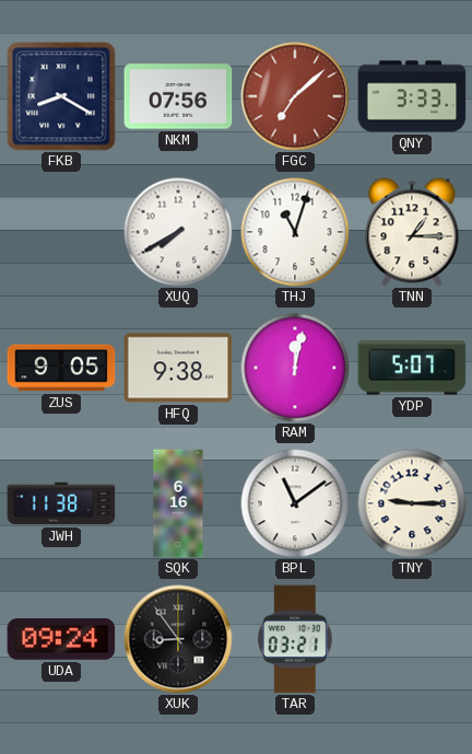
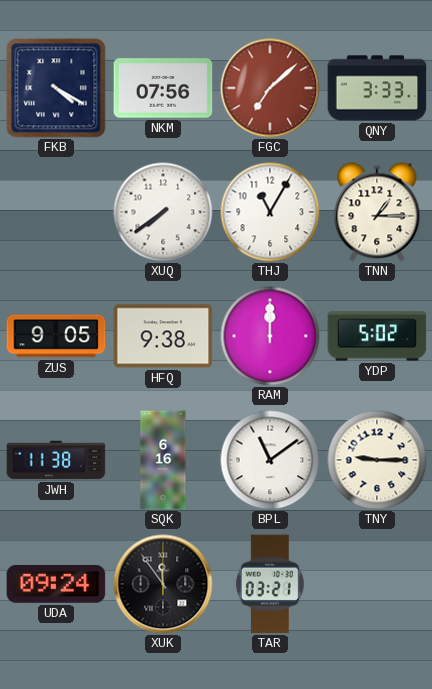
FKB: 8:20 -> 4:20
XUQ: 7:40 -> 7:39
THJ: 11:03 -> 11:05
RAM: 12:02 -> 12:00
YDP: 5:07 -> 5:02
XUK: 8:54 -> 11:54
